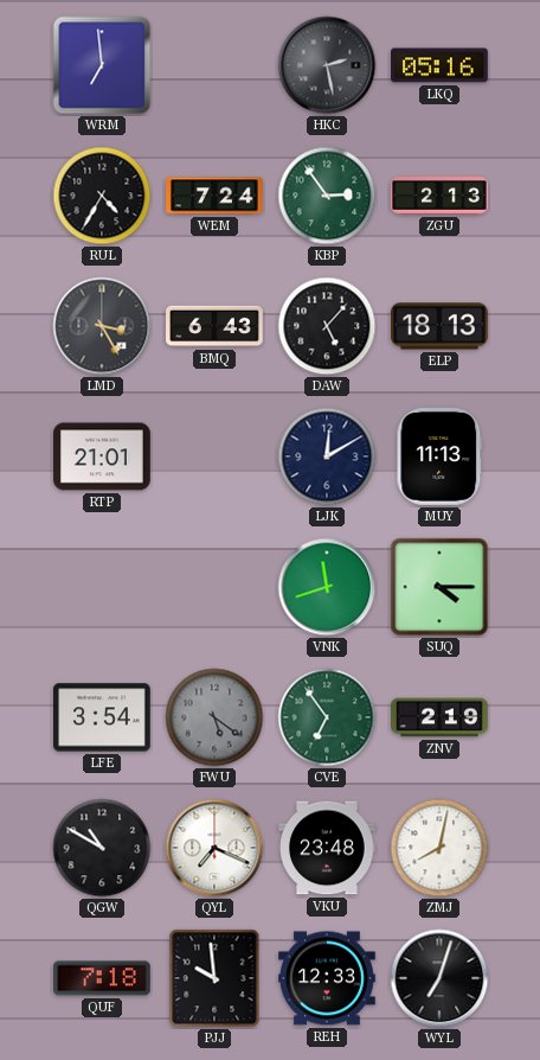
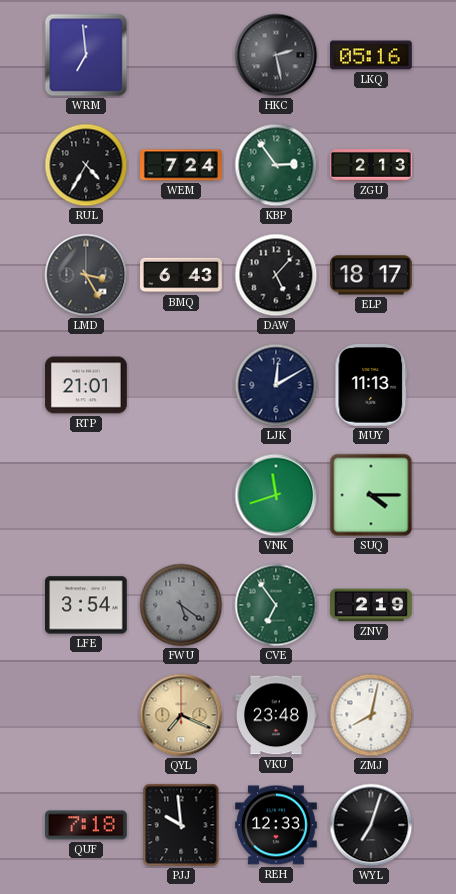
ELP: 18:13 -> 18:17
QGW: 10:50 -> none
QYL dial: white -> champagne
